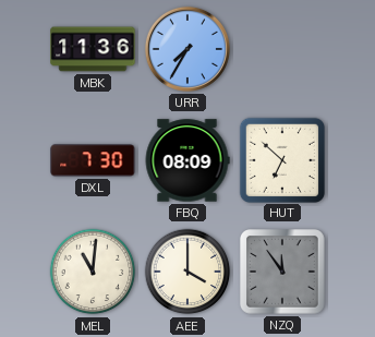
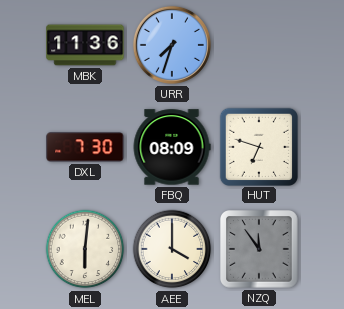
URR: 7:35 -> 7:33
HUT: 6:52 -> 6:48
MEL: 11:01 -> 6:01
